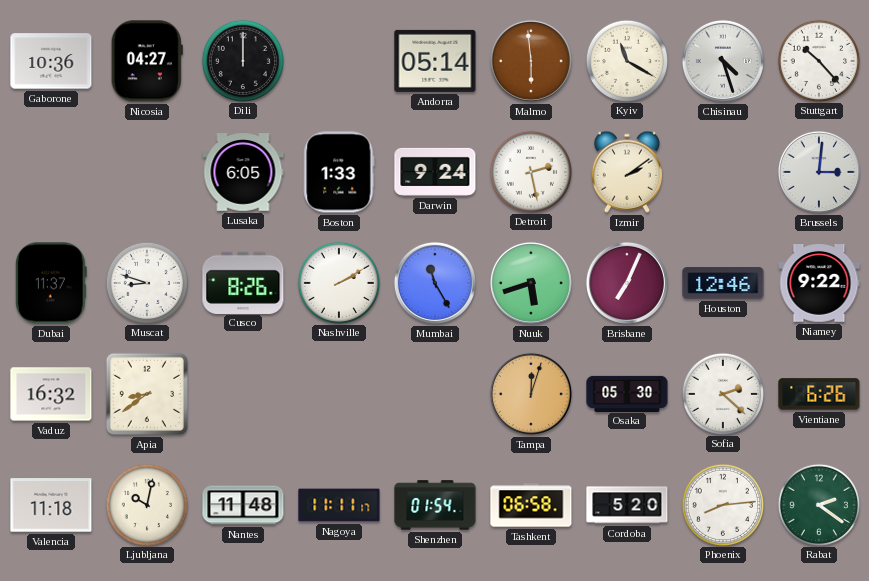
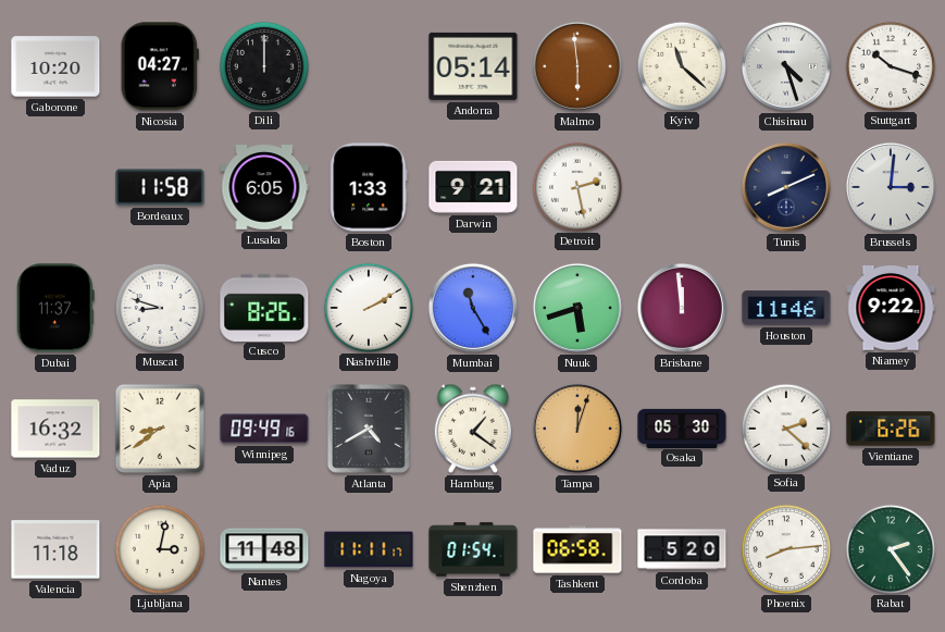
Gaborone: 10:36 -> 10:20
Kyiv: 11:20 -> 11:22
Stuttgart: 10:23 -> 10:18
Bordeaux: none -> 11:58
Darwin: 9:24 -> 9:21
Izmir: 2:09 -> none
Tunis: none -> 8:11
Brisbane: 7:04 -> 11:59
Houston: 12:46 -> 11:46
Winnipeg: none -> 09:49
Atlanta: none -> 4:40
Hamburg: none -> 1:21
Ljubljana: 10:02 -> 3:02
Rabat: 2:21 -> 2:24
